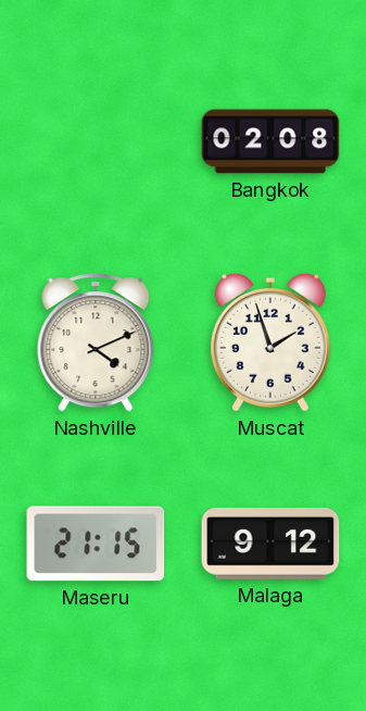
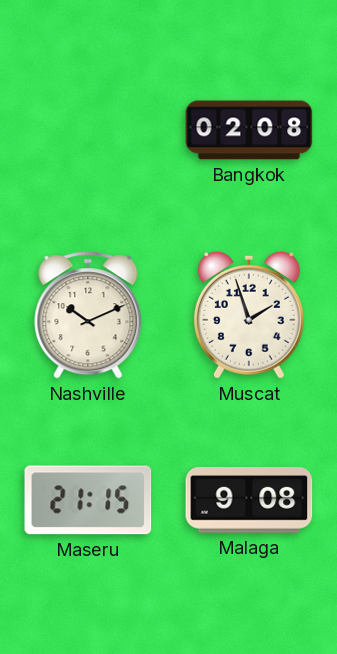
Nashville: 4:11 -> 10:11
Malaga: 9:12 -> 9:08
